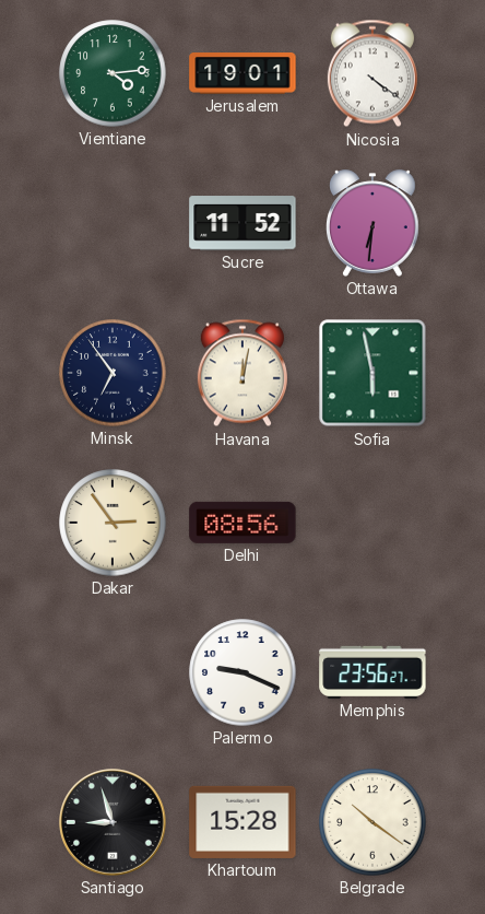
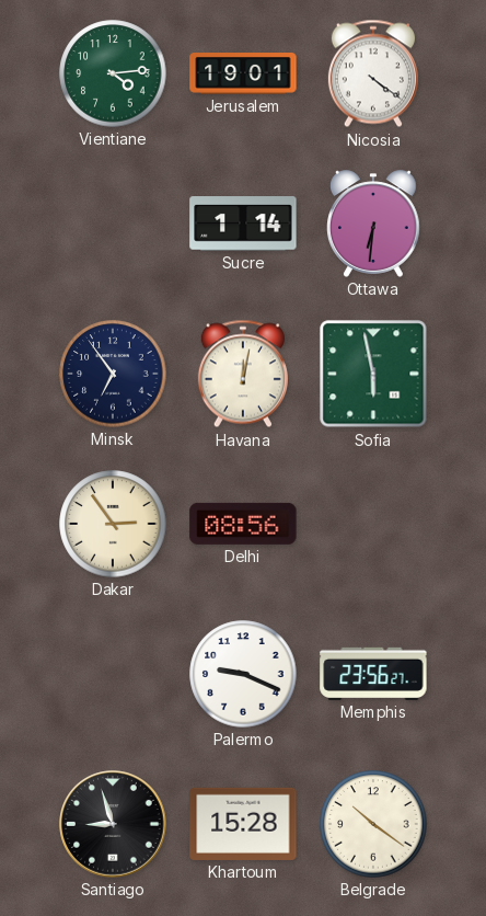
Sucre: 11:52 -> 1:14
